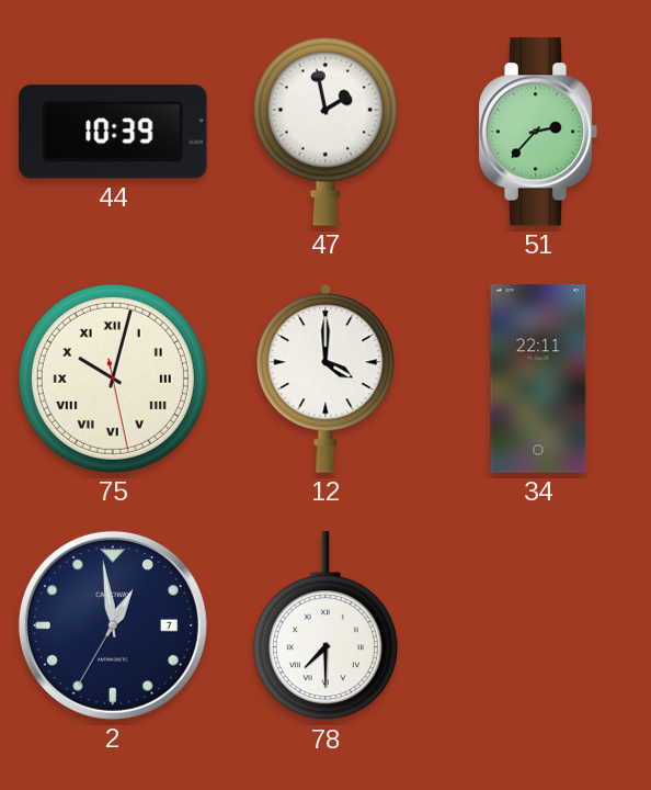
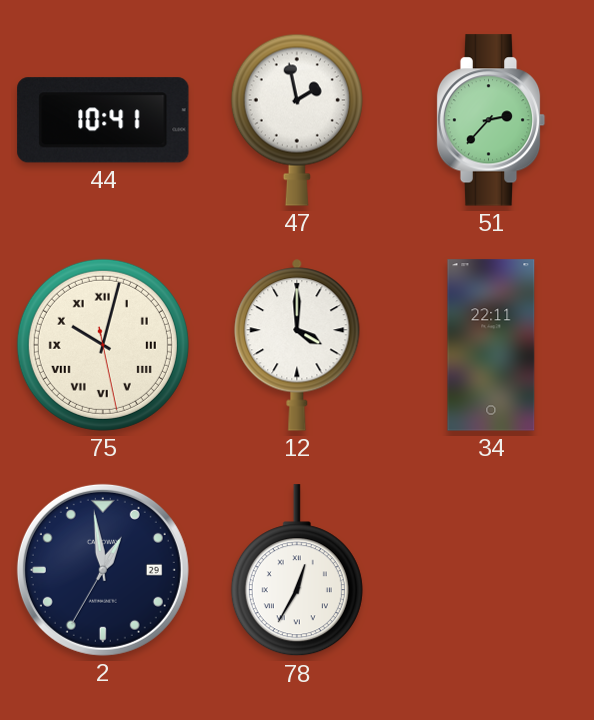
44: 10:39 -> 10:41
2 date: 7 -> 29
78: 7:30 -> 12:35
